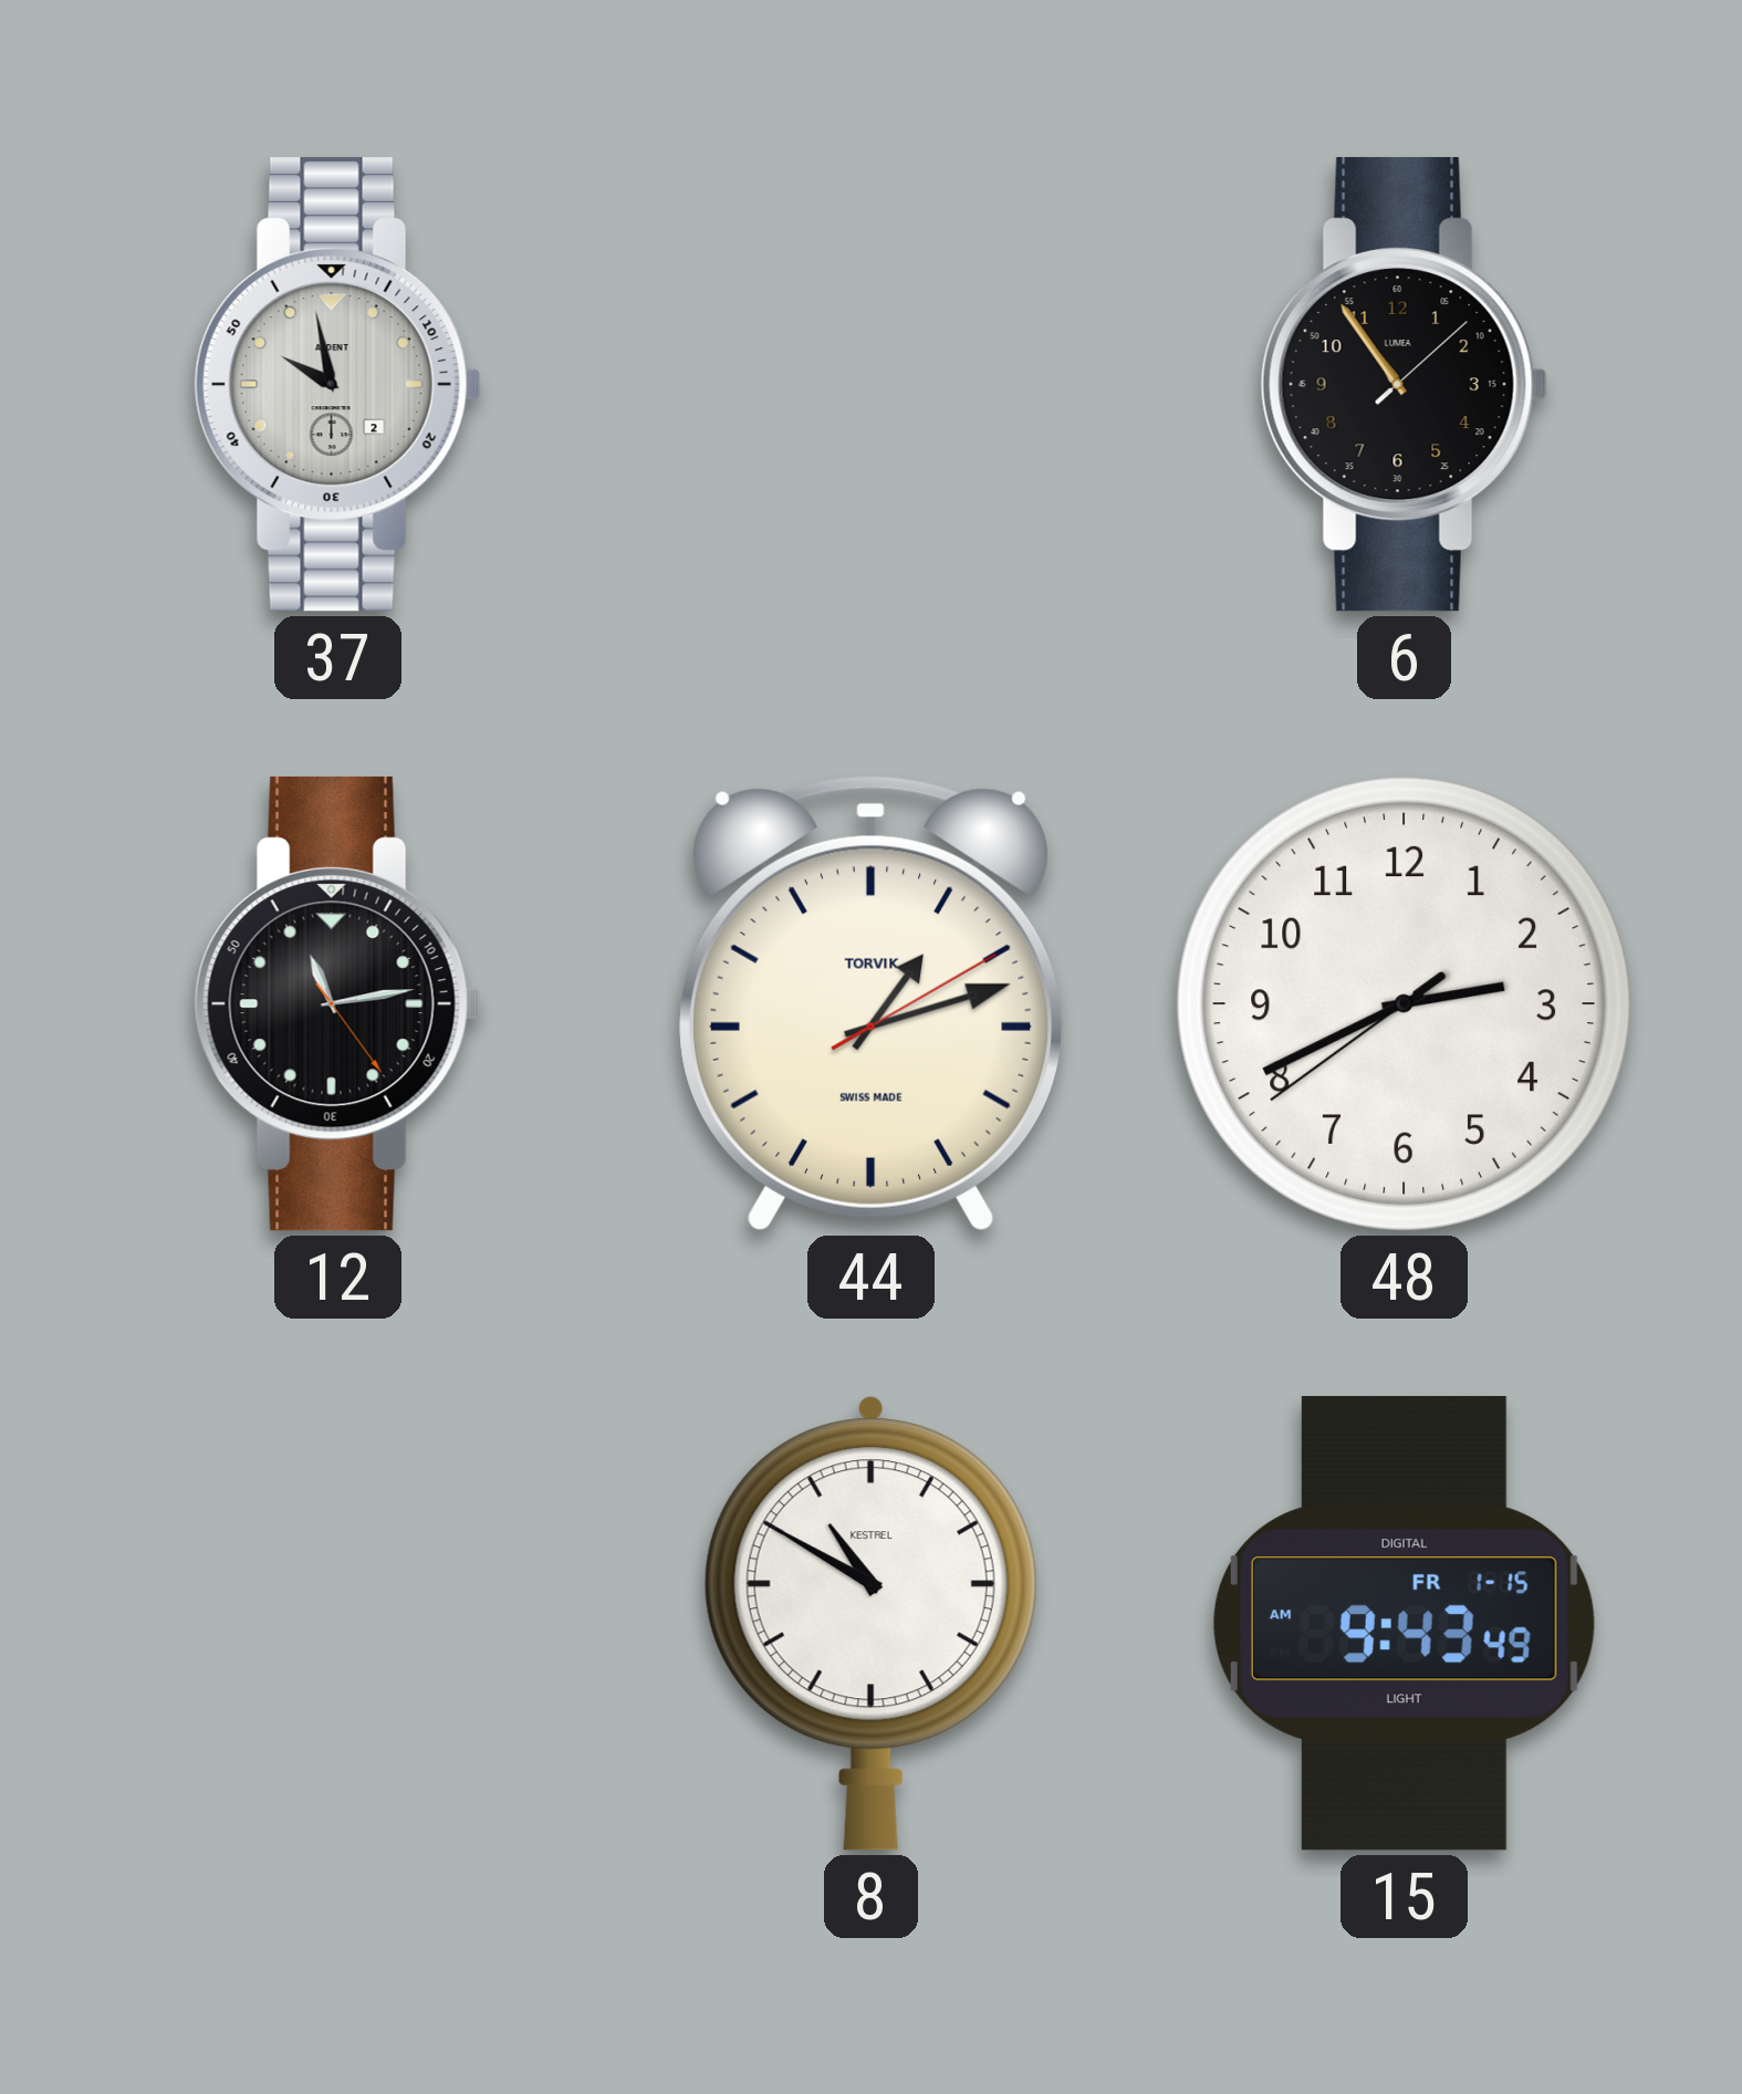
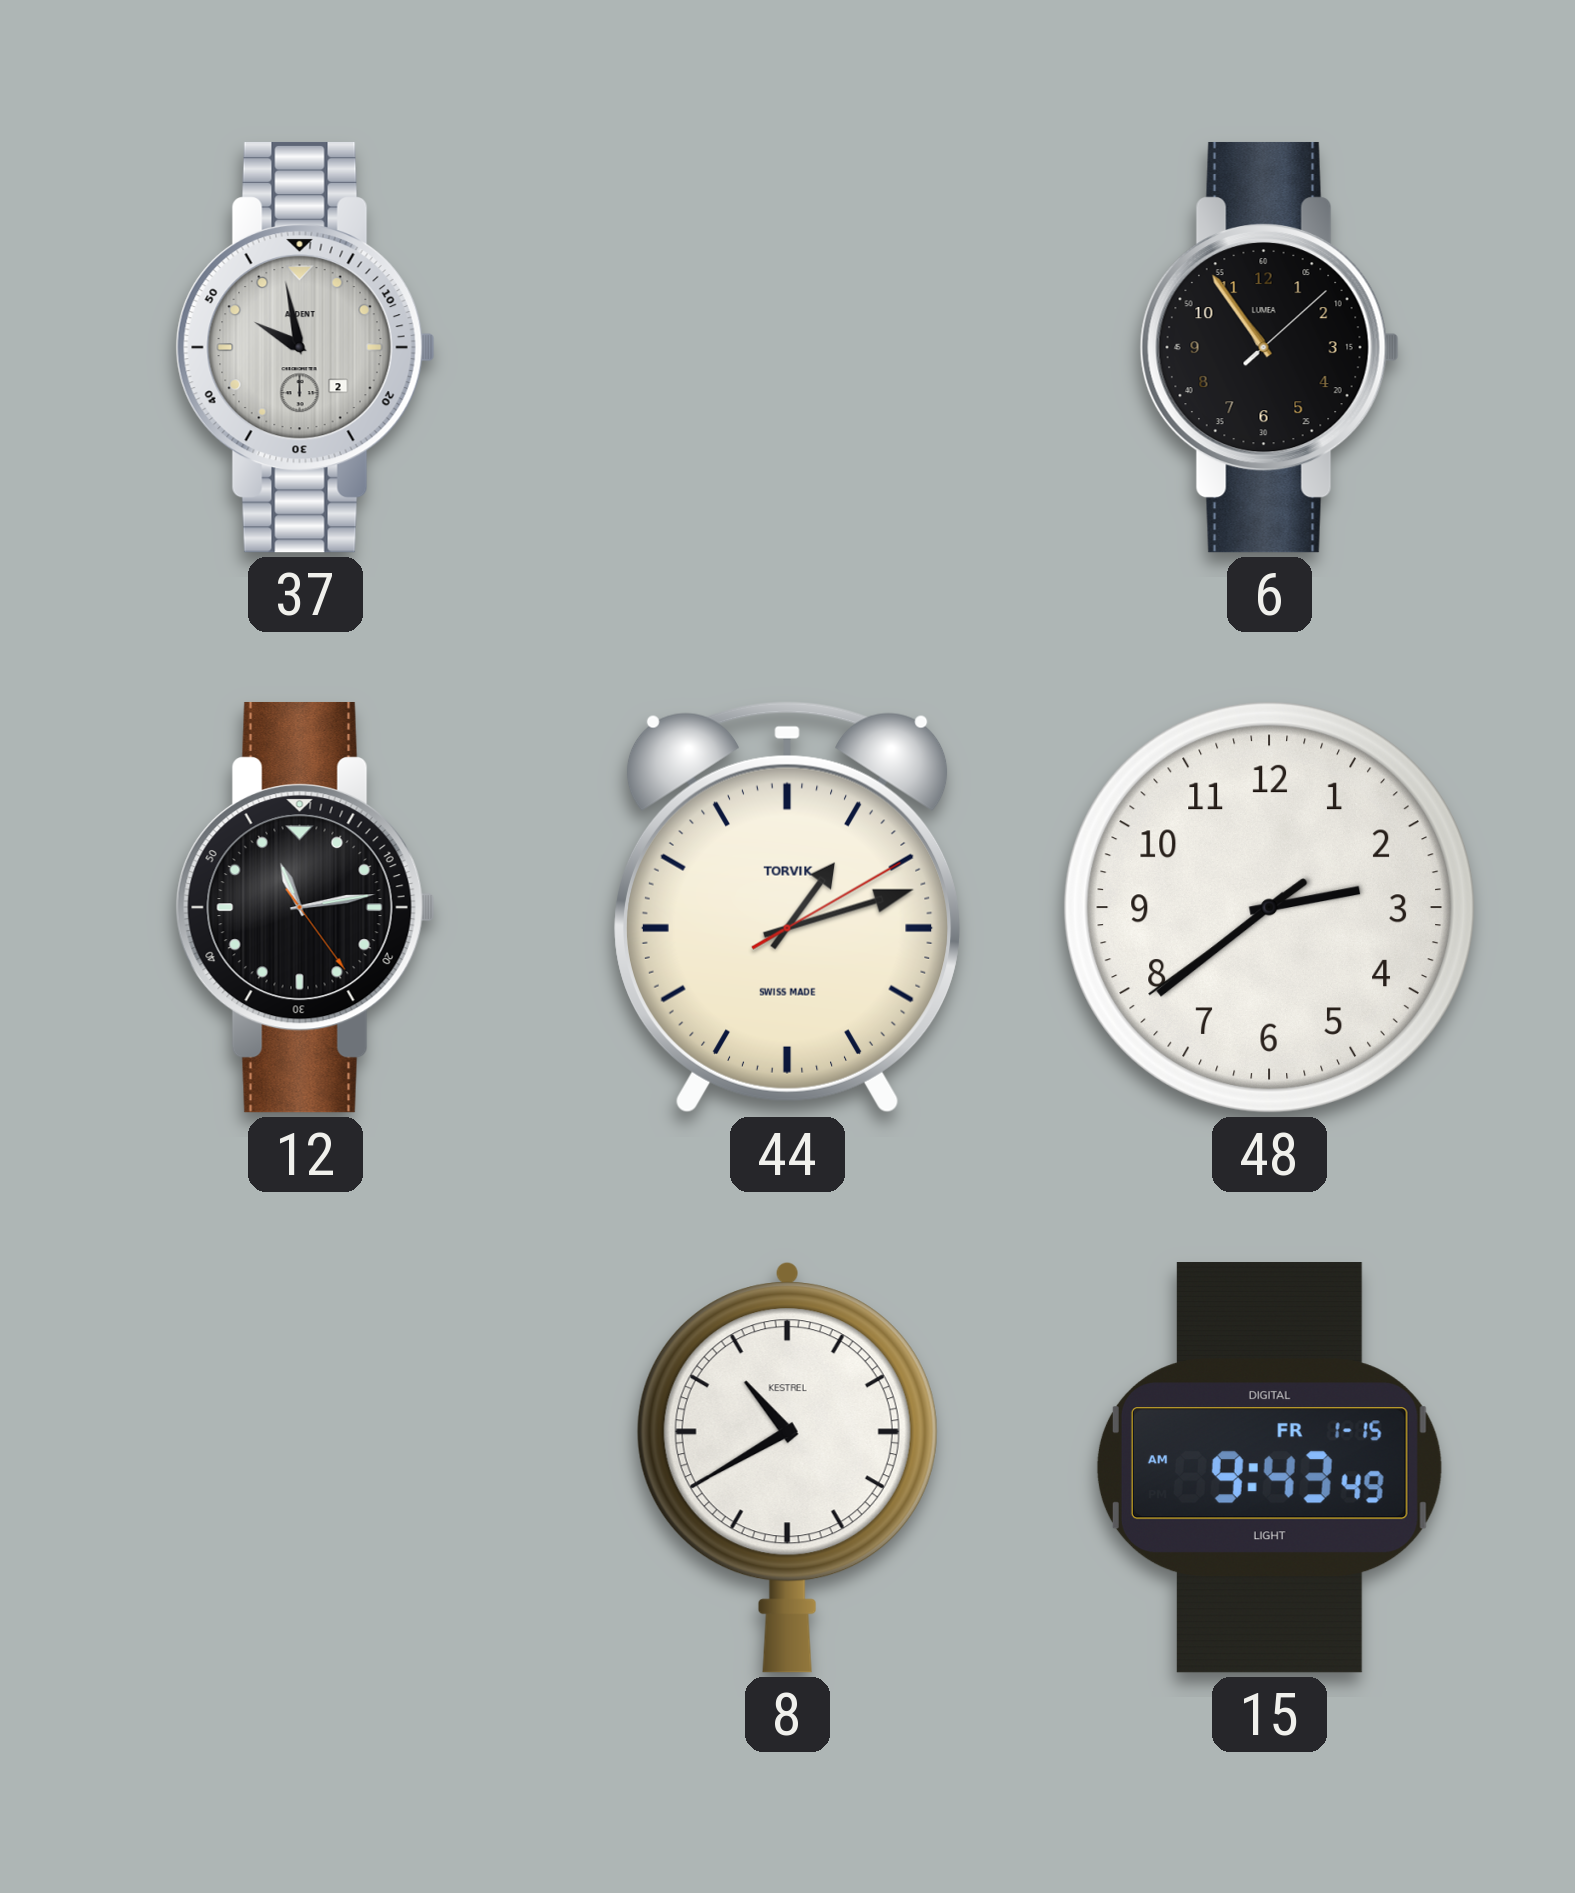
48: 2:40 -> 2:38
8: 10:50 -> 10:40
